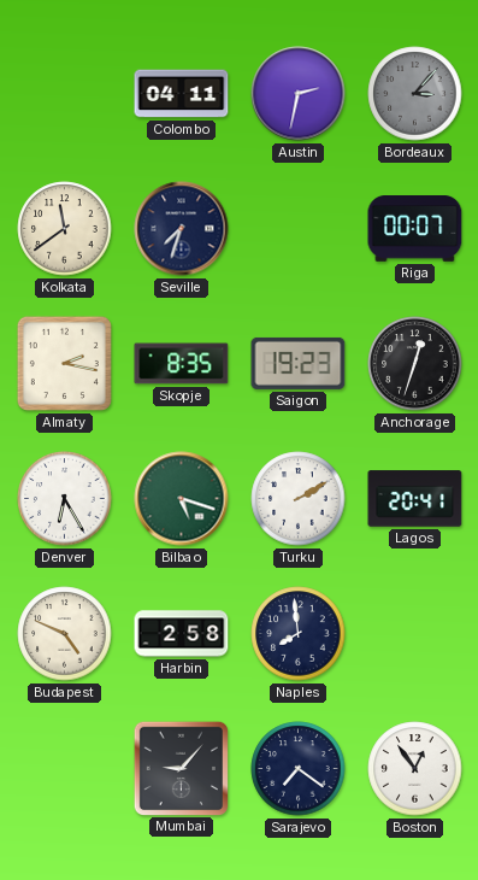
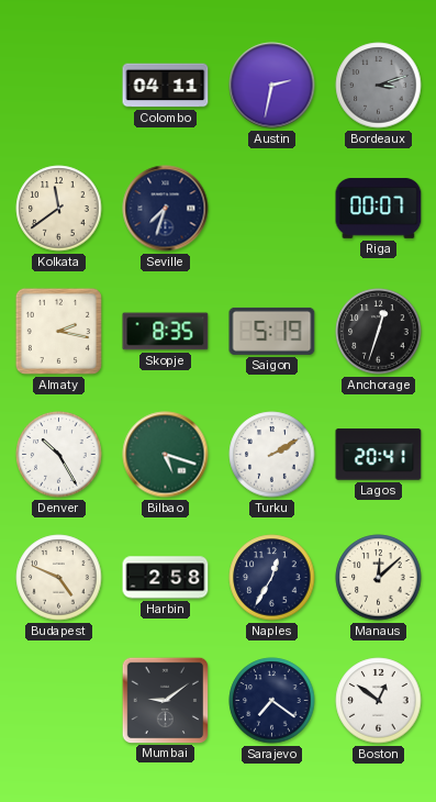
Bordeaux: 3:07 -> 3:12
Saigon: 19:23 -> 5:19
Denver: 6:25 -> 10:25
Naples: 7:59 -> 12:35
Manaus: none -> 12:08
Mumbai: 9:07 -> 9:09
Boston: 12:54 -> 12:51
